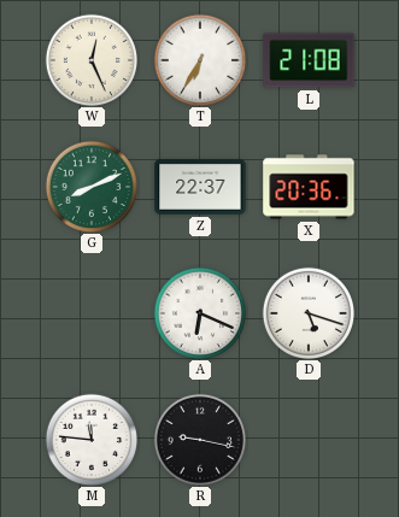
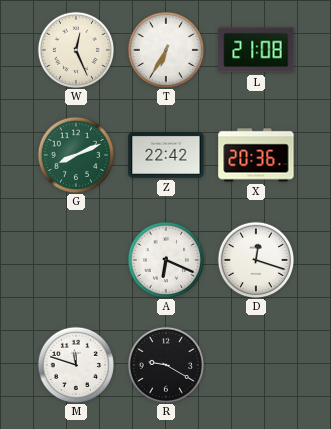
Z: 22:37 -> 22:42
D: 5:18 -> 12:18
M: 11:46 -> 11:48
R: 9:17 -> 9:20
